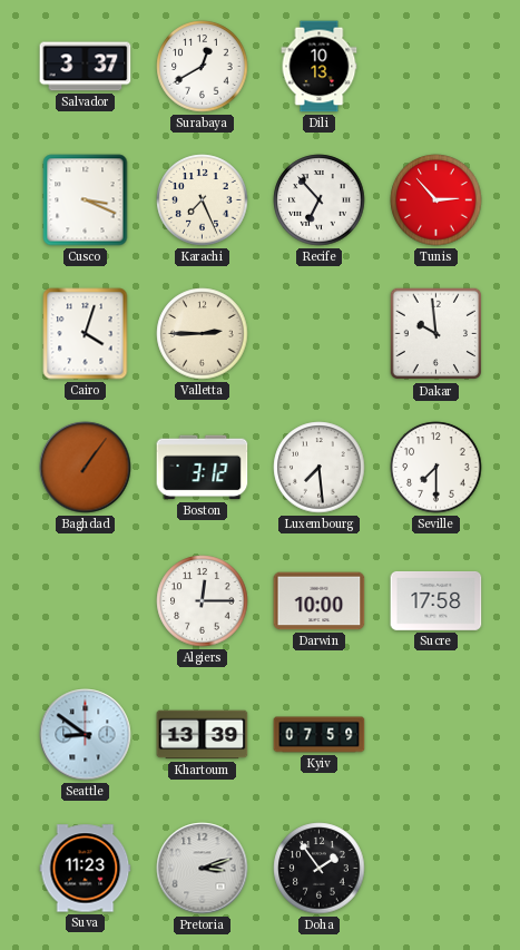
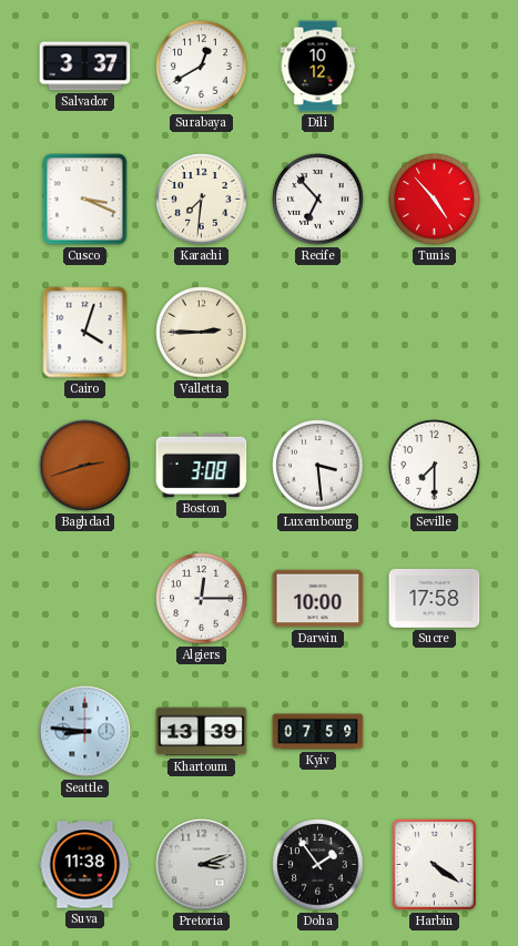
Dili: 10:13 -> 10:12
Karachi: 7:26 -> 7:31
Tunis: 2:53 -> 4:53
Dakar: 9:59 -> none
Baghdad: 1:06 -> 2:42
Boston: 3:12 -> 3:08
Luxembourg: 7:29 -> 3:29
Seattle: 8:51 -> 8:46
Suva: 11:23 -> 11:38
Harbin: none -> 4:21
